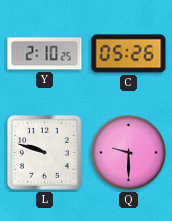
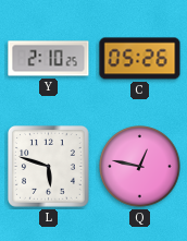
L: 9:48 -> 5:48
Q: 9:30 -> 12:47
